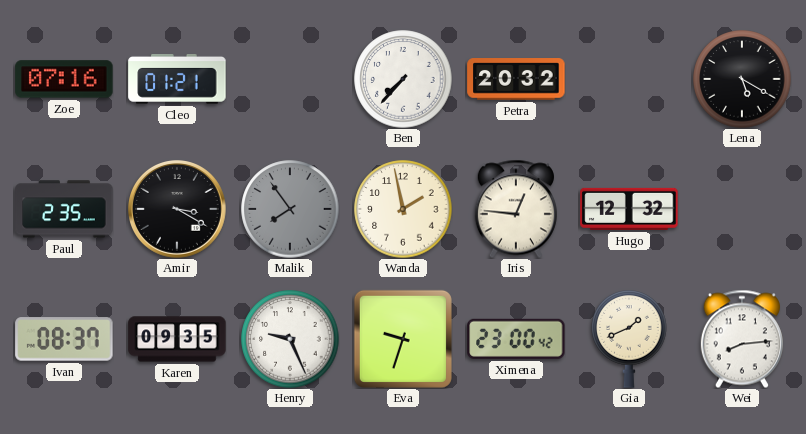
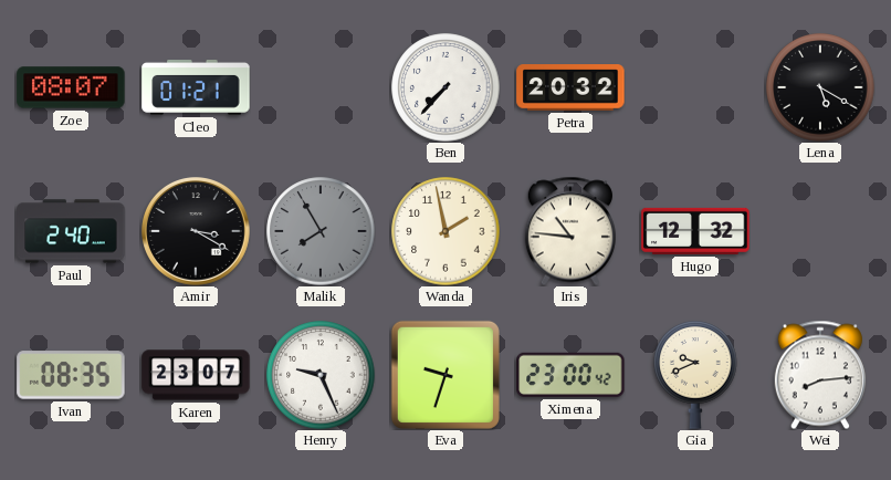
Zoe: 07:16 -> 08:07
Paul: 2:35 -> 2:40
Malik: 7:54 -> 7:55
Iris: 12:46 -> 10:46
Ivan: 08:37 -> 08:35
Karen: 09:35 -> 23:07
Gia: 1:41 -> 9:41
